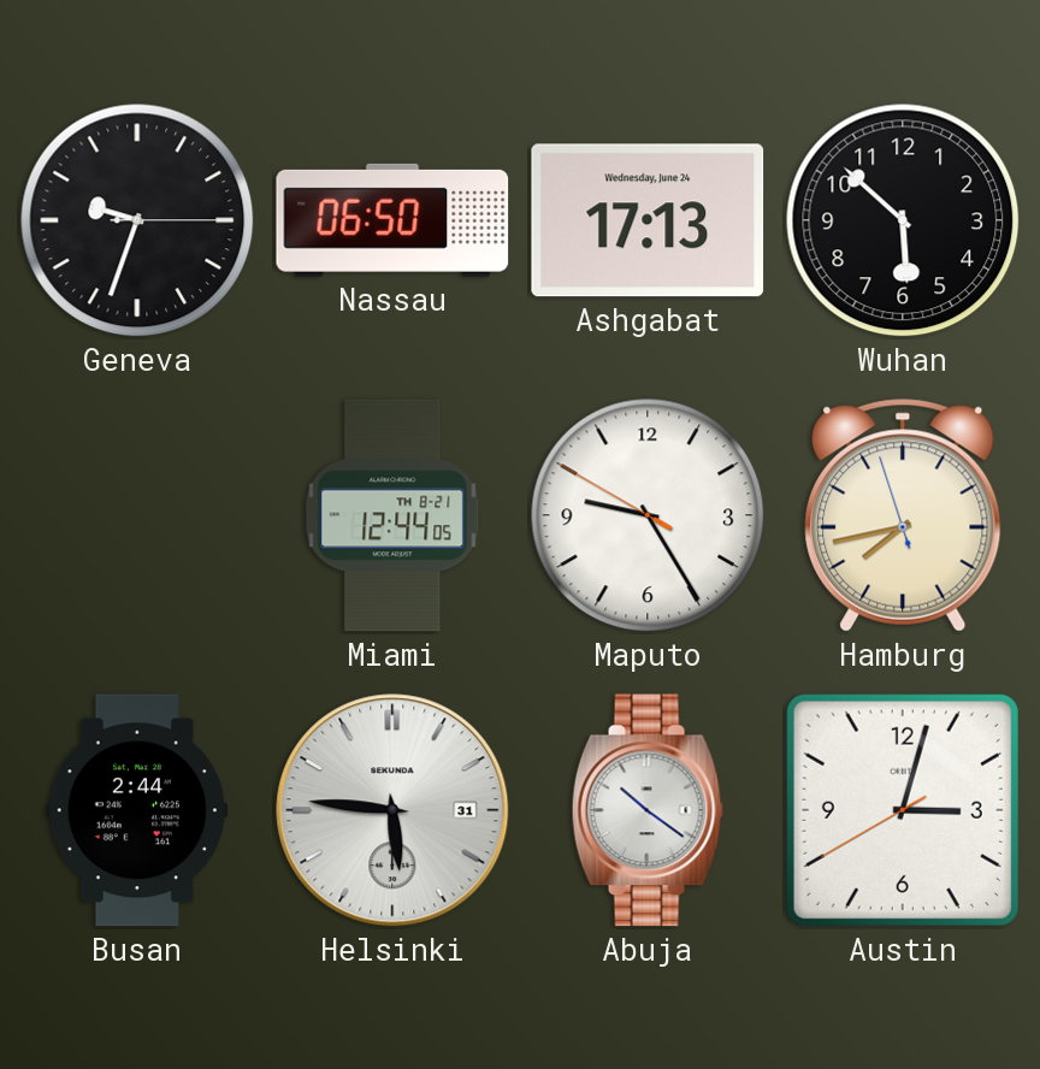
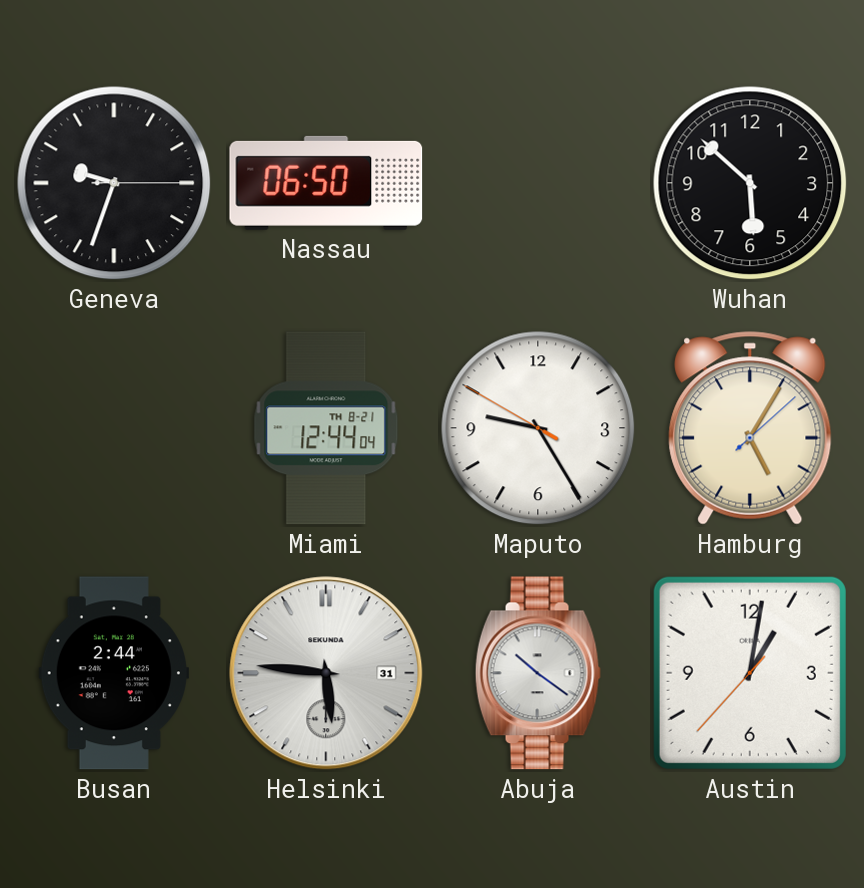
Ashgabat: 17:13 -> none
Miami: 12:44:05 -> 12:44:04
Hamburg: 7:42 -> 5:05
Austin: 3:02 -> 1:01
